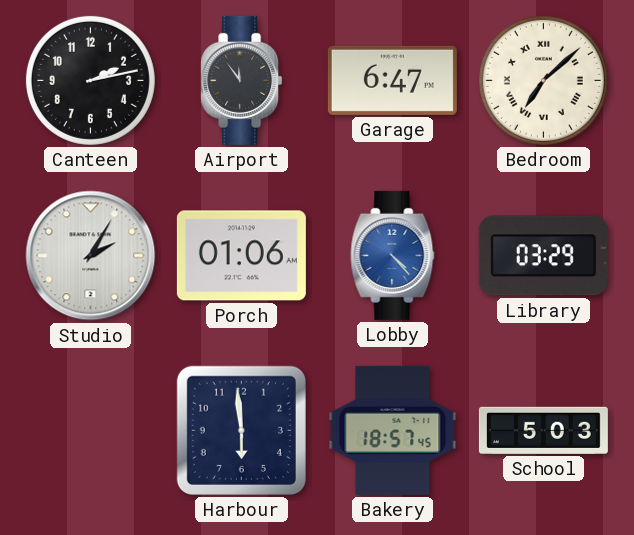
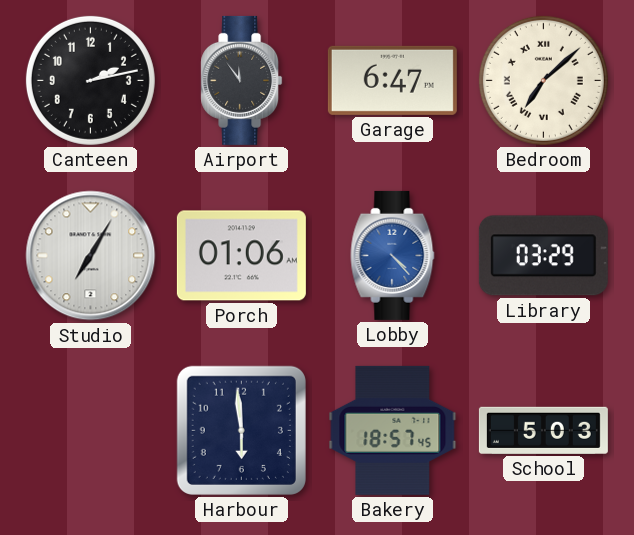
Studio: 2:05 -> 7:05
